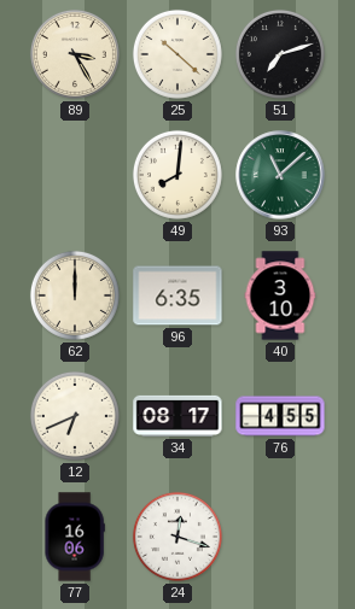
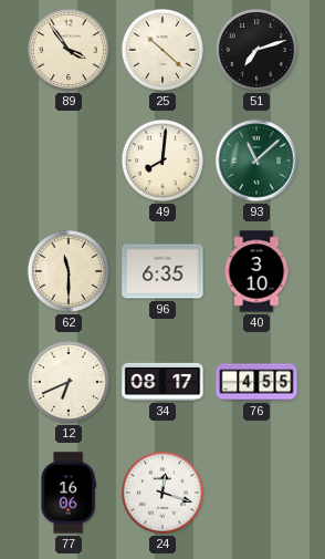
89: 3:25 -> 3:54
62: 12:00 -> 11:30
